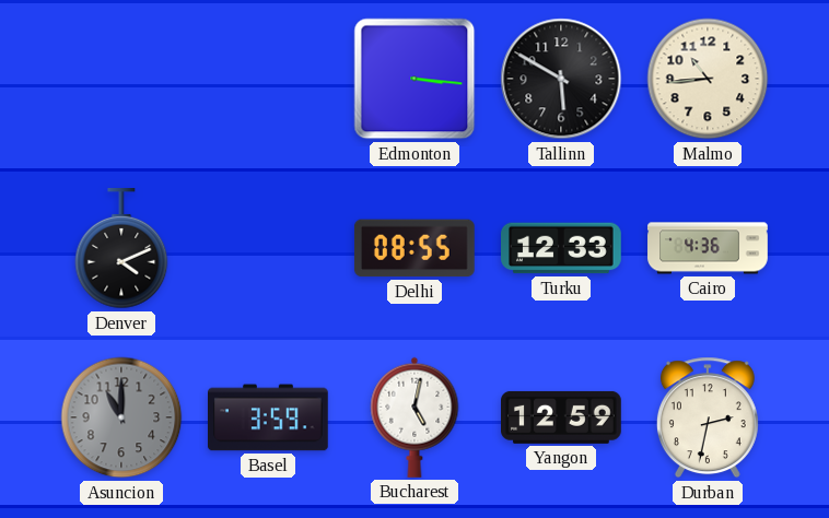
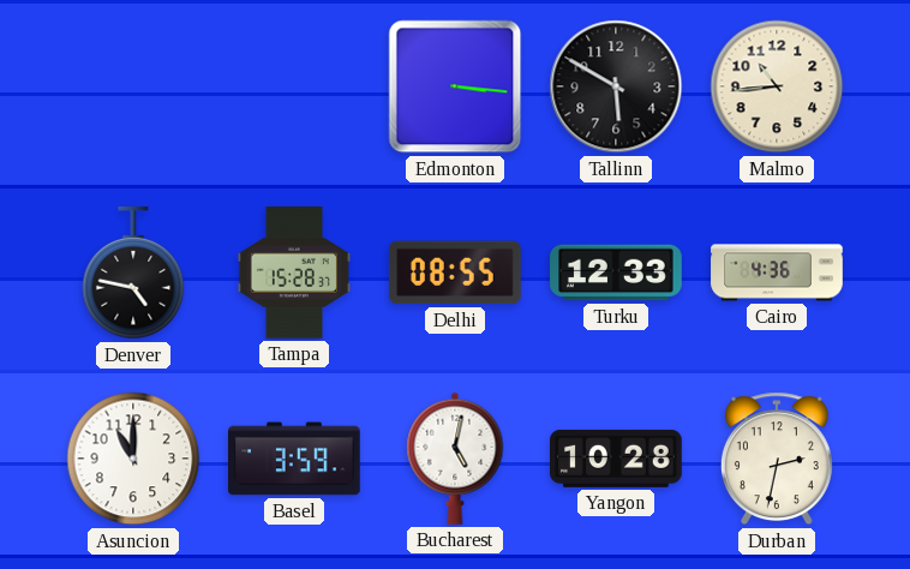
Denver: 4:11 -> 4:47
Tampa: none -> 15:28
Asuncion dial: grey -> white
Yangon: 12:59 -> 10:28
